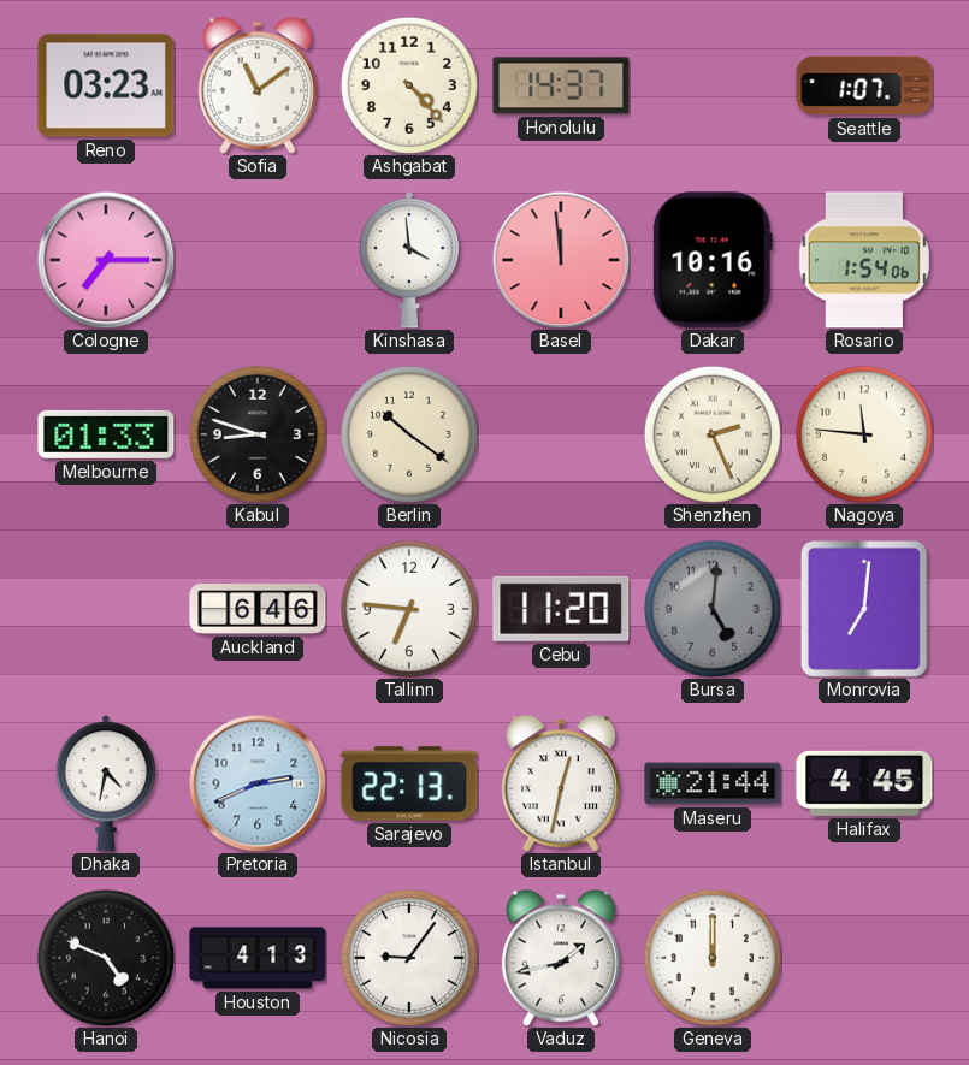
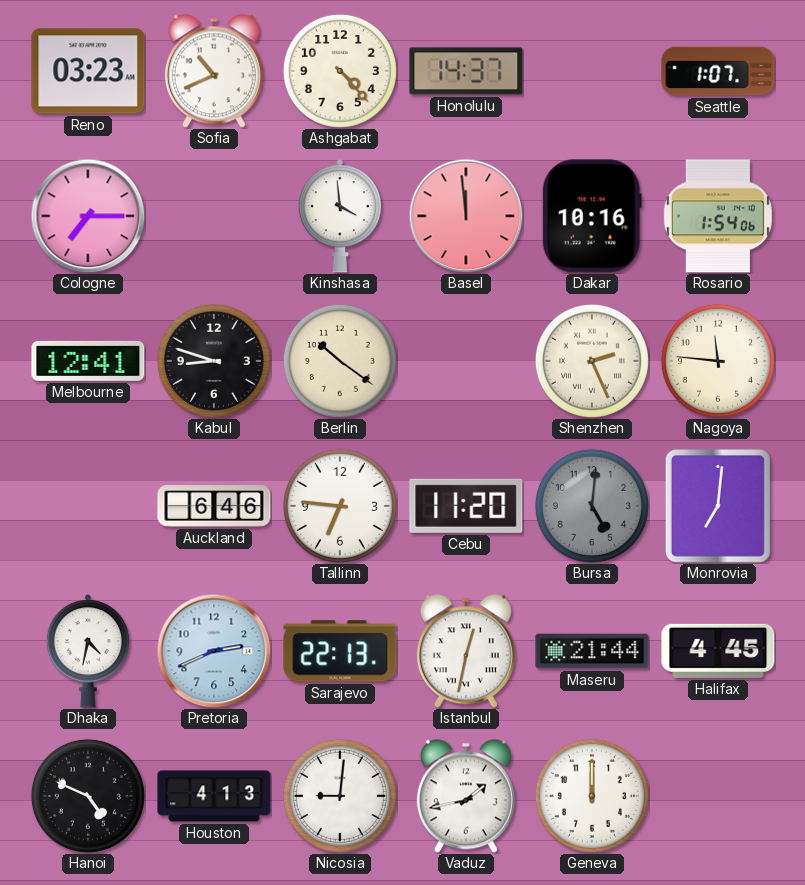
Sofia: 11:09 -> 10:41
Melbourne: 01:33 -> 12:41
Nicosia: 9:06 -> 9:01
